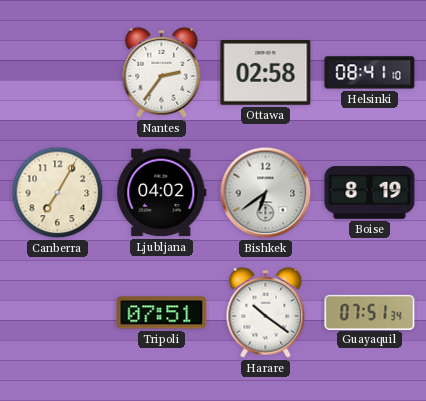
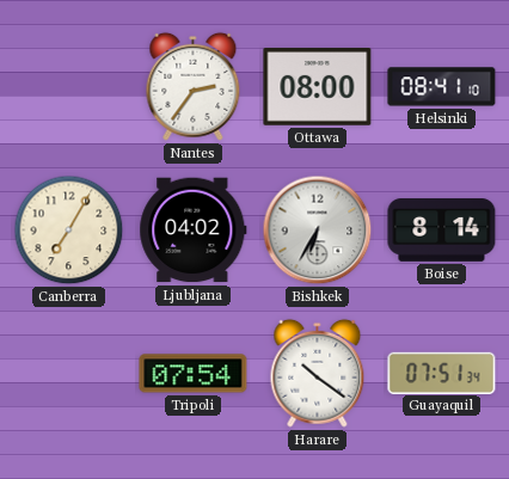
Ottawa: 02:58 -> 08:00
Bishkek: 6:39 -> 6:35
Boise: 8:19 -> 8:14
Tripoli: 07:51 -> 07:54
